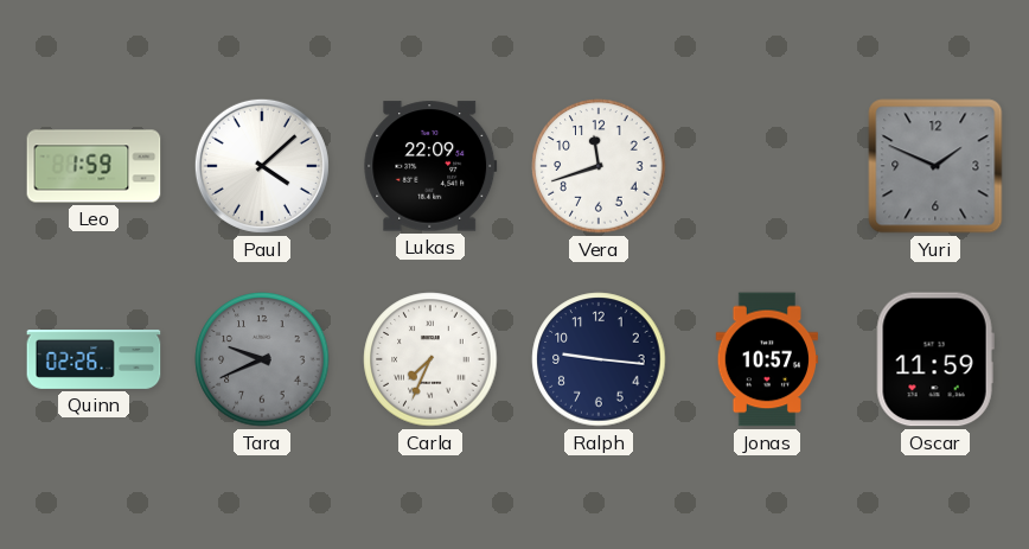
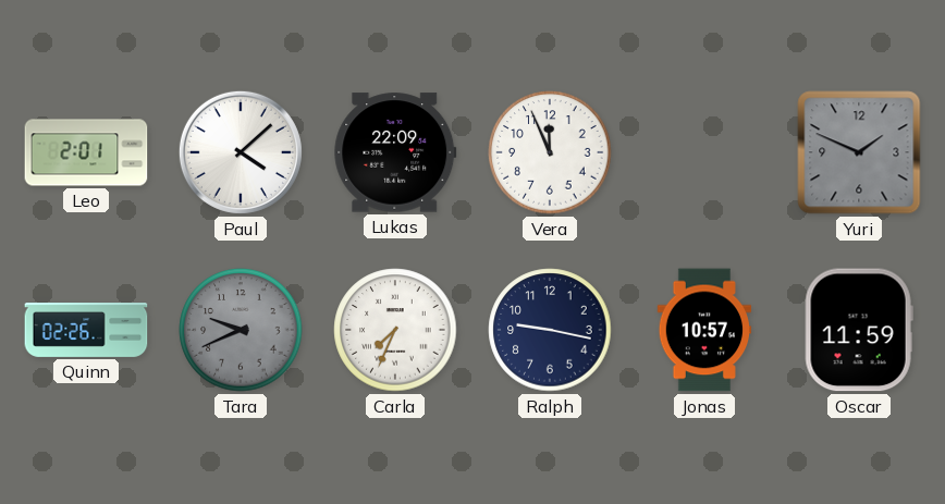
Leo: 1:59 -> 2:01
Vera: 11:42 -> 11:56
Ralph: 9:16 -> 9:17
